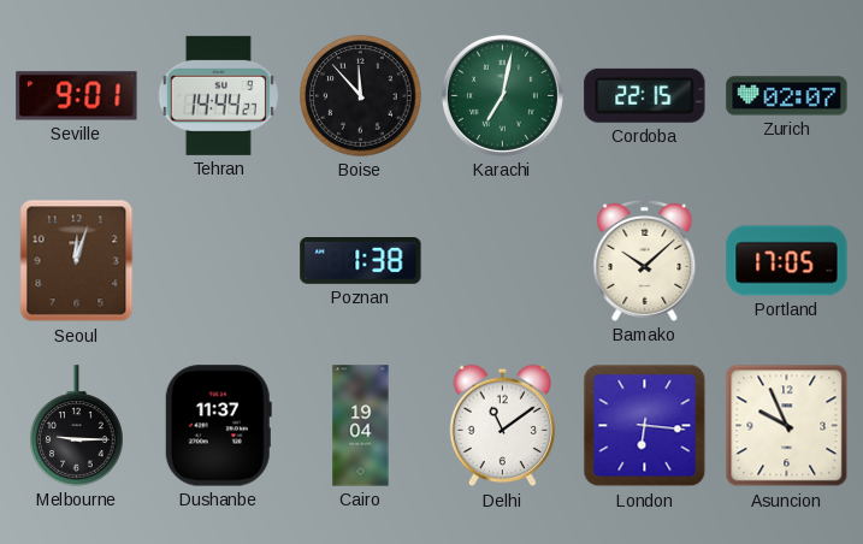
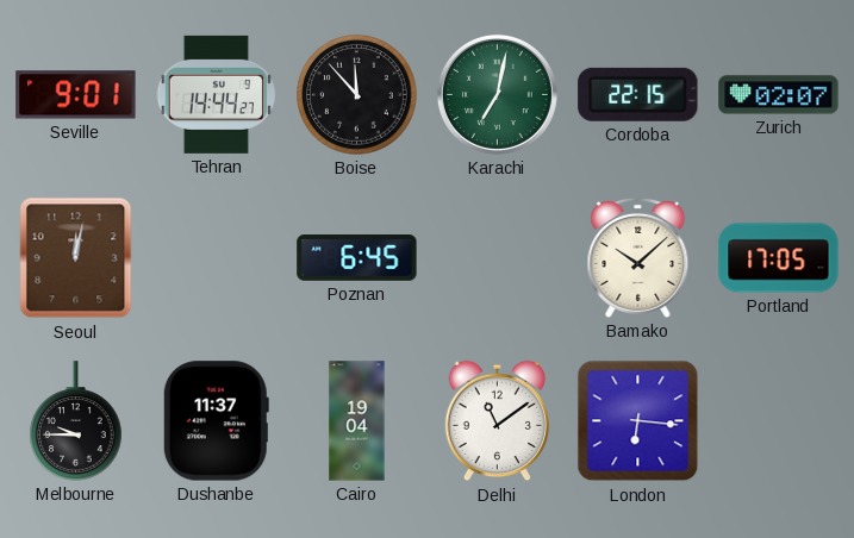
Seoul: 12:03 -> 12:02
Poznan: 1:38 -> 6:45
Melbourne: 9:15 -> 9:45
Asuncion: 9:56 -> none
